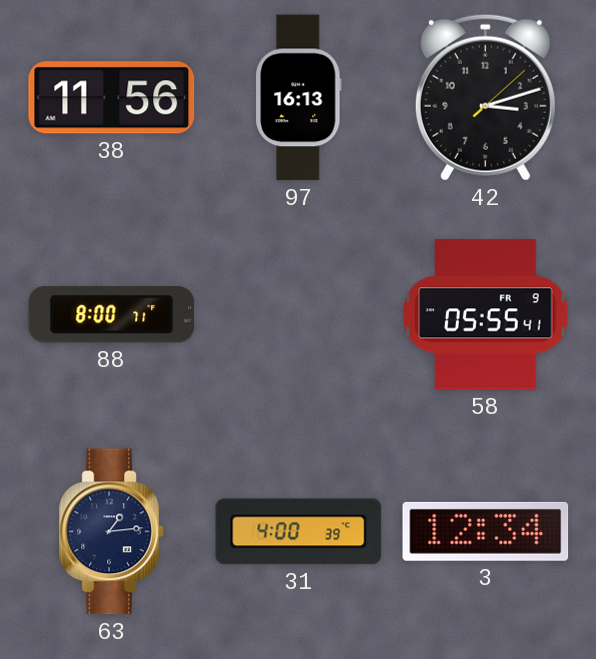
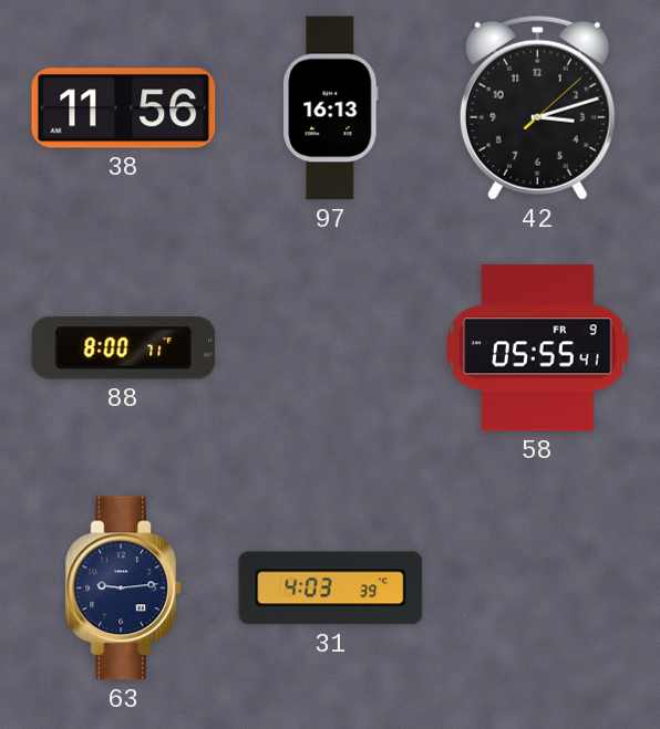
63: 1:14 -> 9:14
31: 4:00 -> 4:03
3: 12:34 -> none
